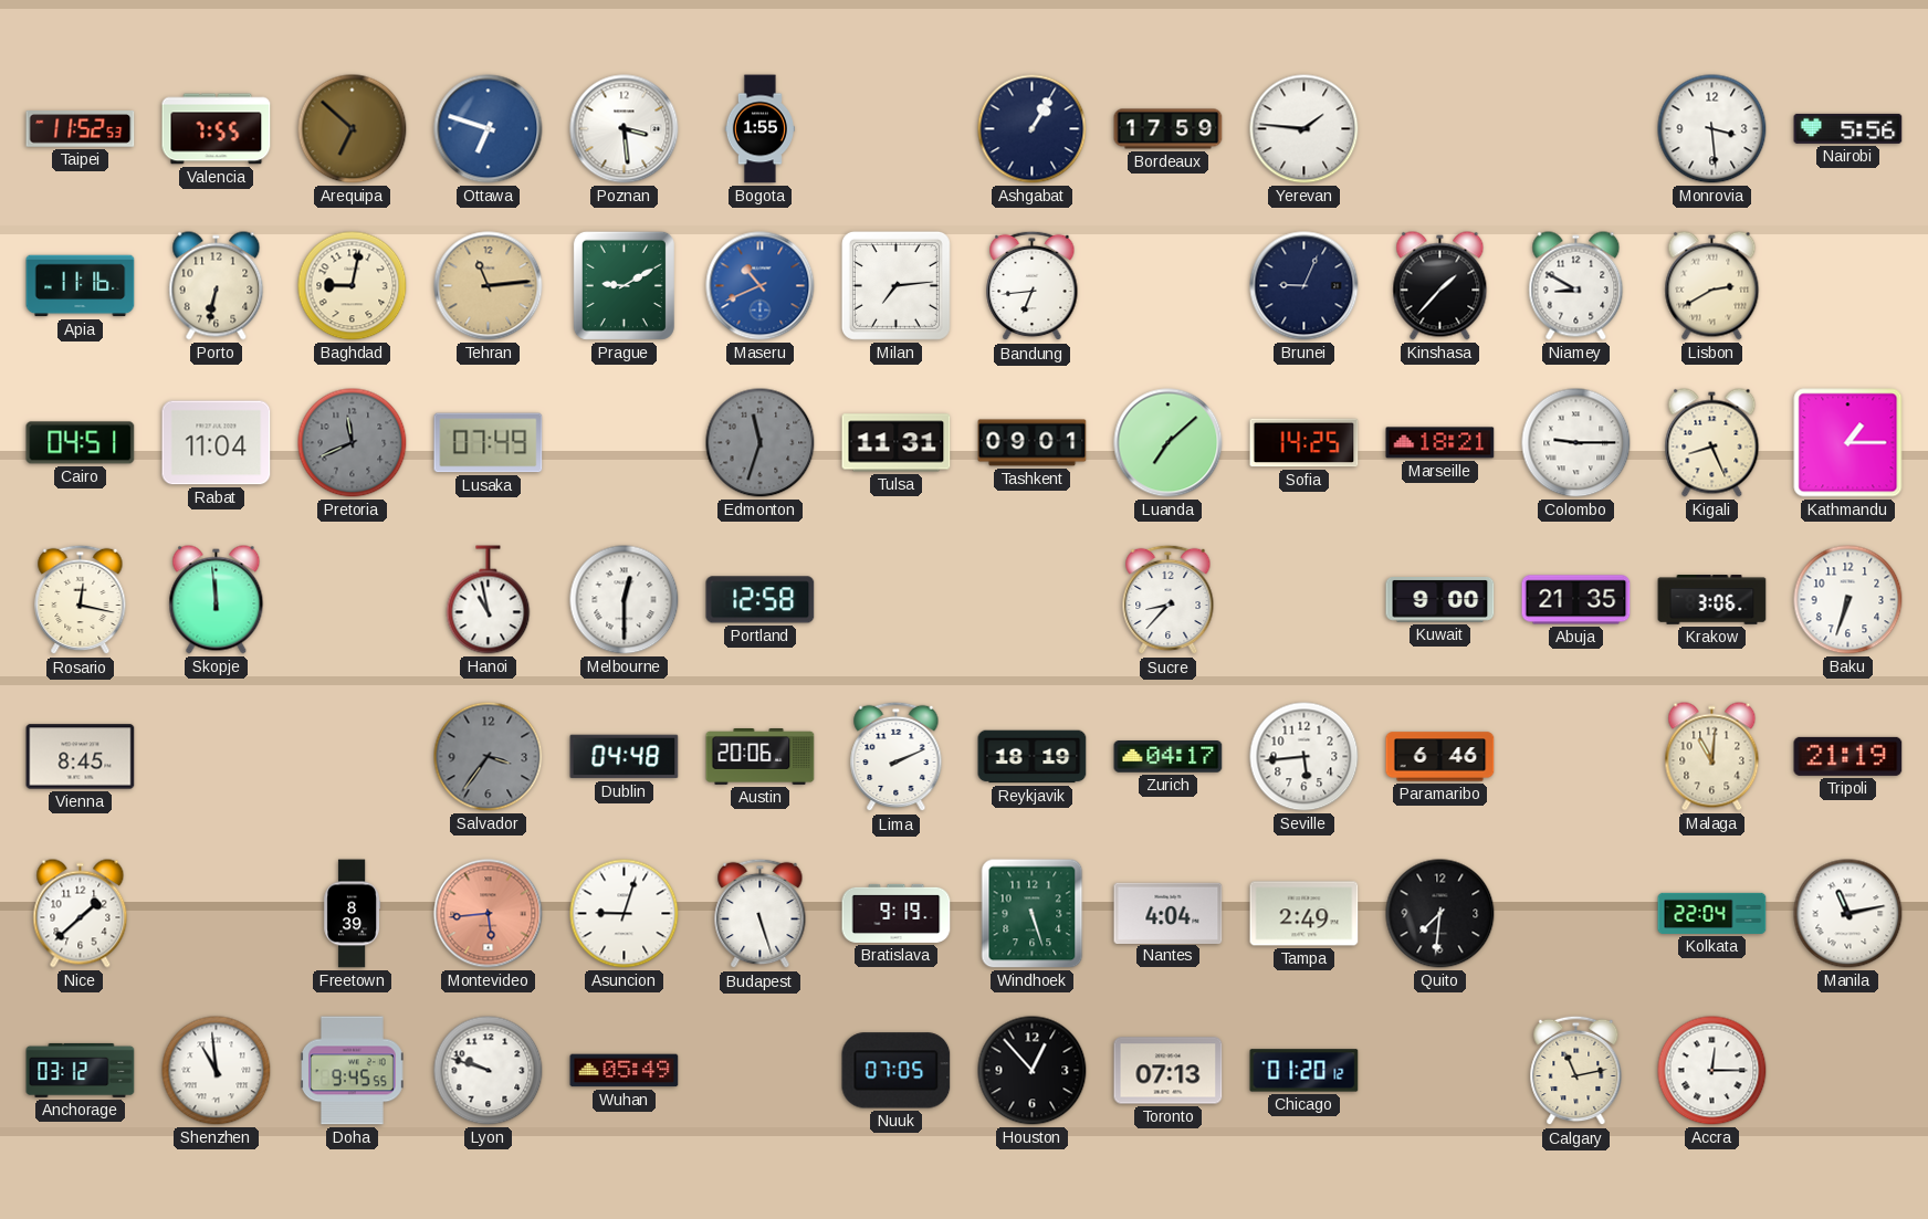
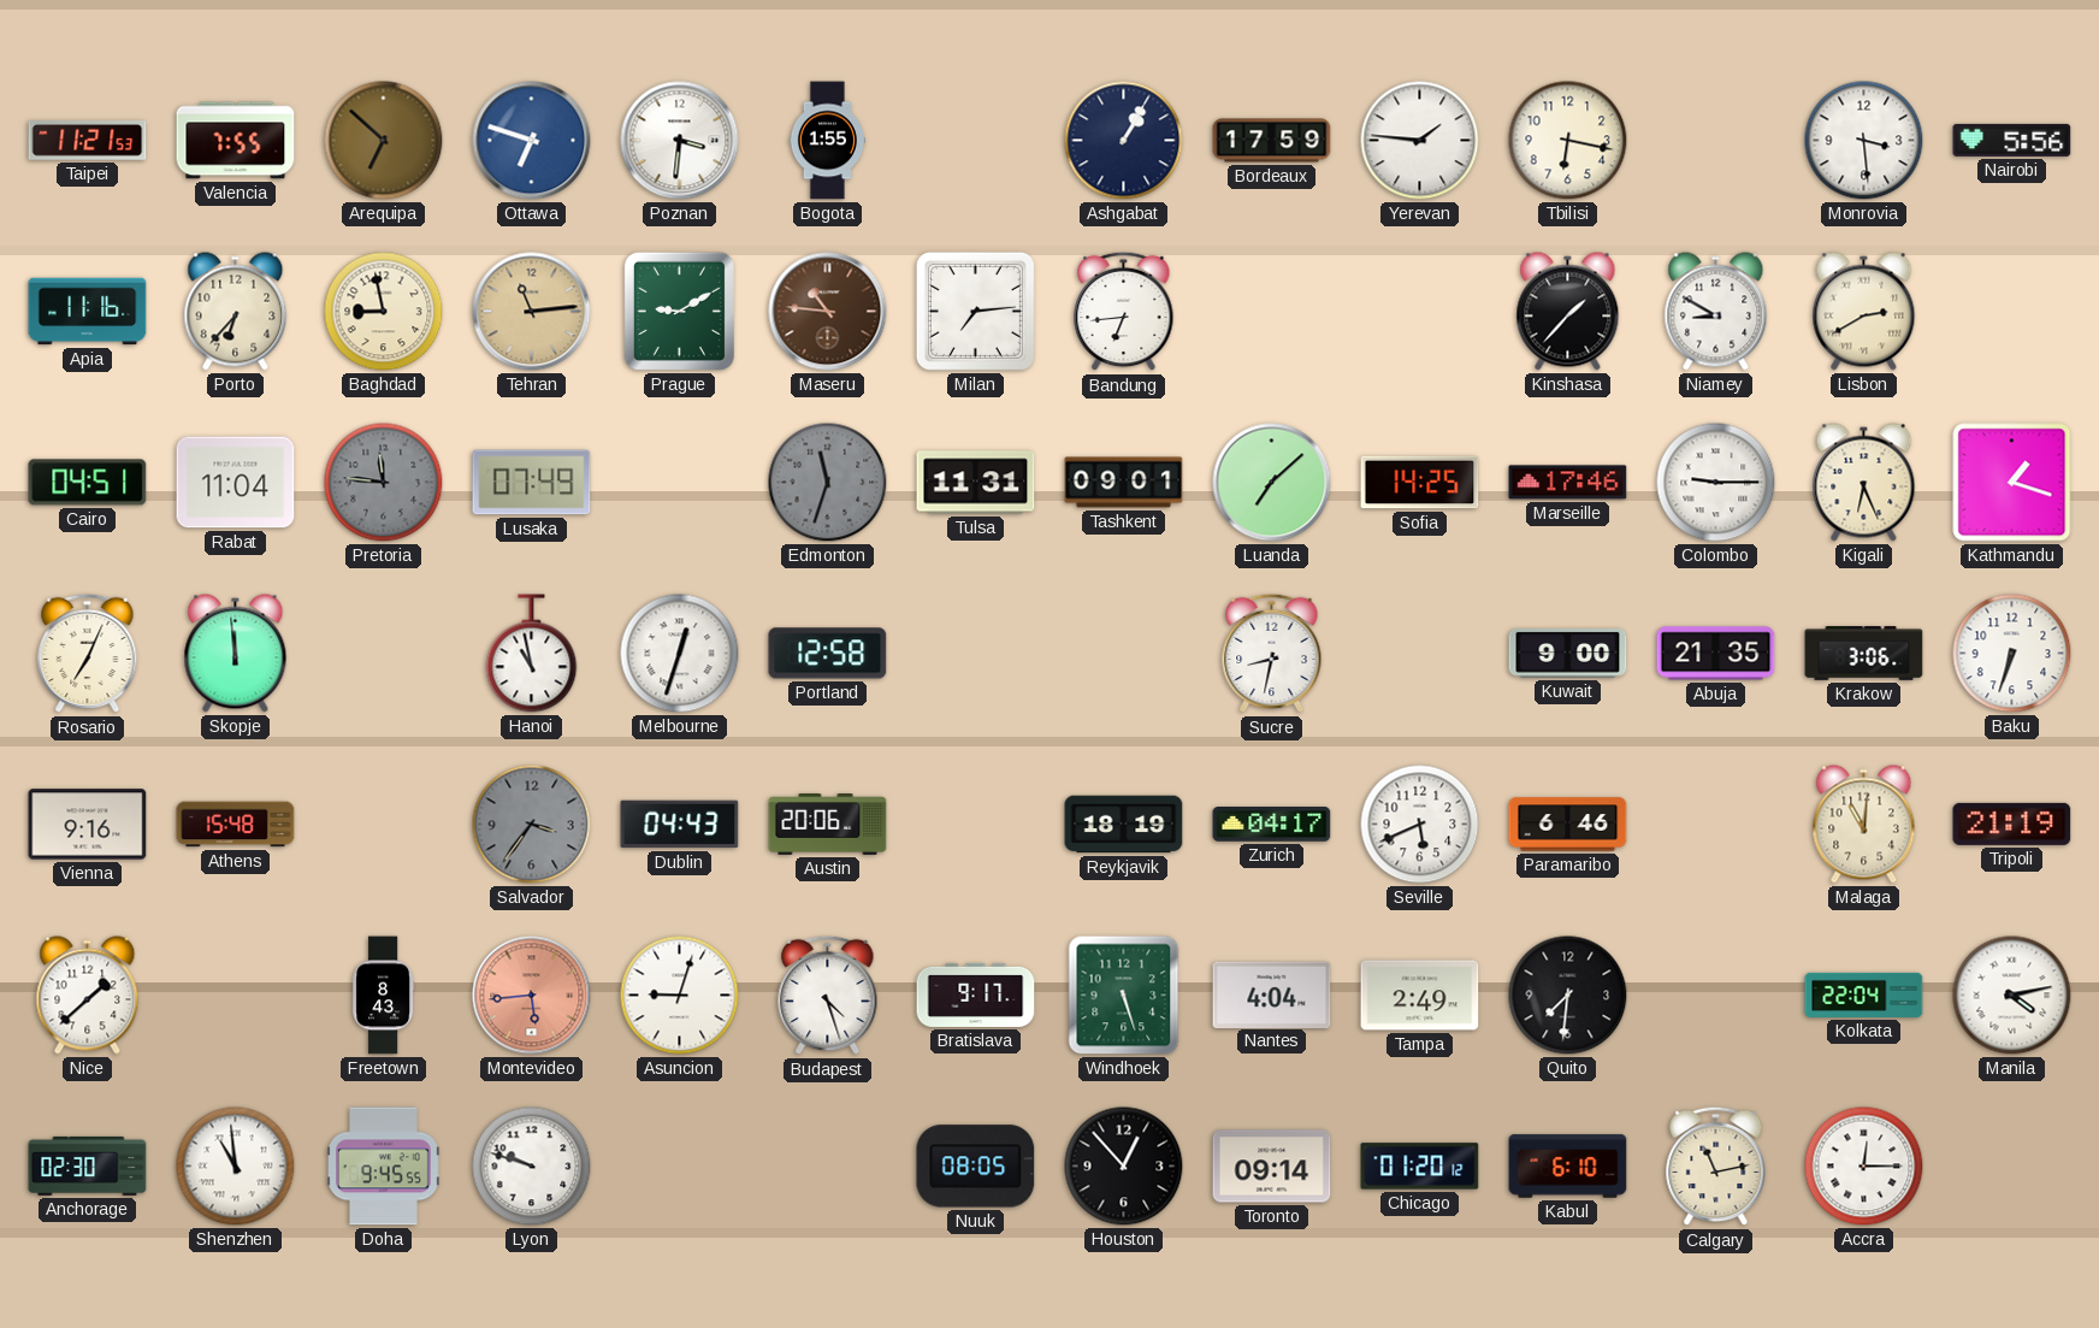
Taipei: 11:52 -> 11:21
Poznan: 3:29 -> 3:31
Tbilisi: none -> 6:17
Porto: 6:32 -> 6:37
Baghdad: 9:02 -> 8:58
Maseru: 10:41 -> 10:46
Maseru dial: blue -> brown
Brunei: 9:04 -> none
Pretoria: 11:41 -> 11:46
Marseille: 18:21 -> 17:46
Kigali: 8:26 -> 6:26
Kathmandu: 1:15 -> 1:18
Rosario: 12:17 -> 7:04
Melbourne: 12:30 -> 12:33
Sucre: 8:37 -> 8:32
Vienna: 8:45 -> 9:16
Athens: none -> 15:48
Dublin: 04:48 -> 04:43
Lima: 2:11 -> none
Seville: 5:44 -> 5:41
Freetown: 8:39 -> 8:43
Budapest: 5:27 -> 4:27
Bratislava: 9:19 -> 9:17
Manila: 11:13 -> 4:13
Anchorage: 03:12 -> 02:30
Wuhan: 05:49 -> none
Nuuk: 07:05 -> 08:05
Toronto: 07:13 -> 09:14
Kabul: none -> 6:10
